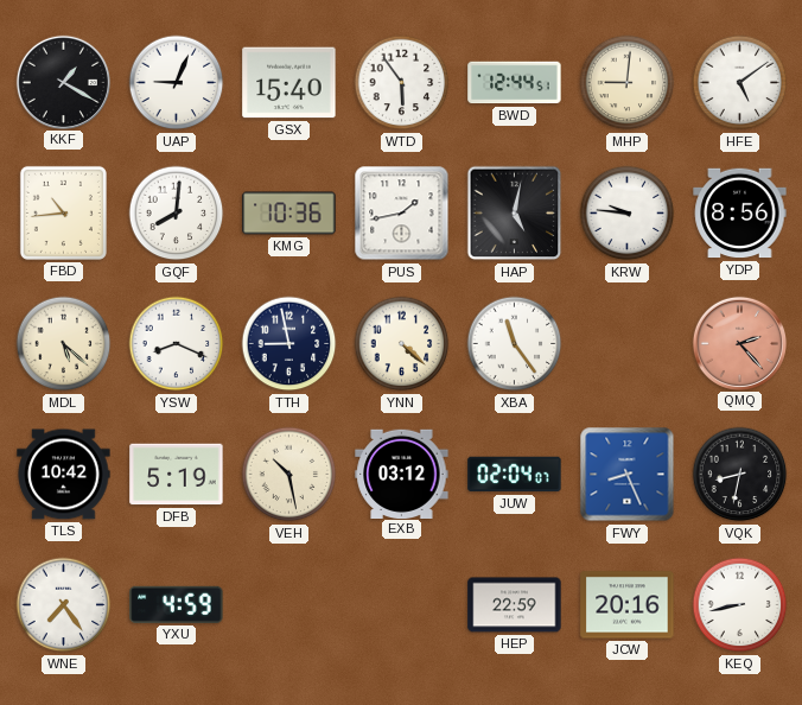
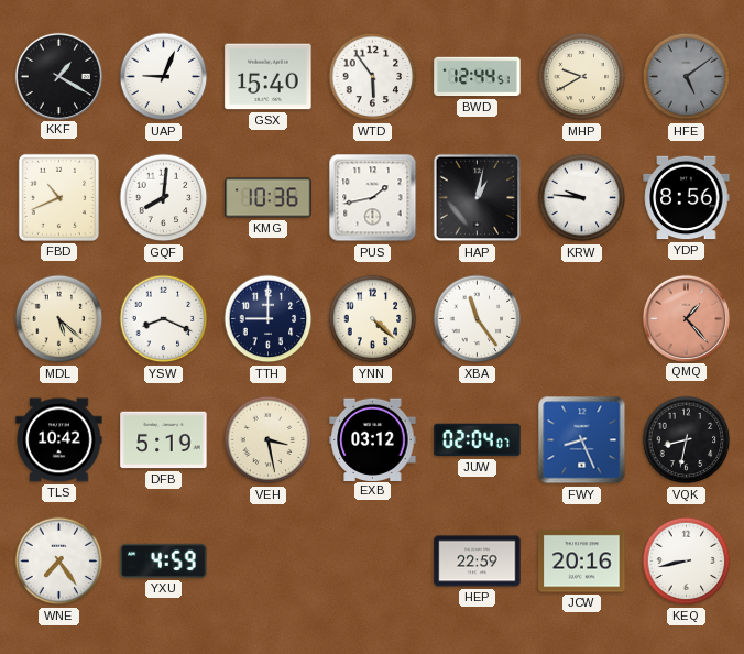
MHP: 9:01 -> 9:40
HFE dial: white -> grey
FBD: 10:44 -> 10:41
HAP: 5:02 -> 1:02
TTH: 8:58 -> 9:00
QMQ: 2:23 -> 1:23
VEH: 10:28 -> 3:28
